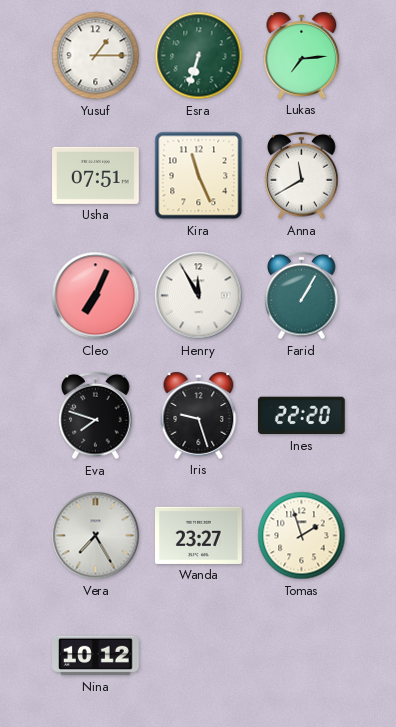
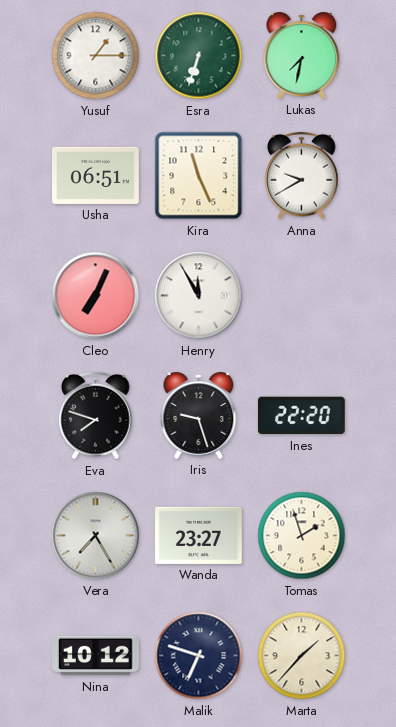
Lukas: 7:14 -> 7:32
Usha: 07:51 -> 06:51
Anna: 11:40 -> 9:40
Farid: 1:05 -> none
Malik: none -> 6:48
Marta: none -> 1:37
